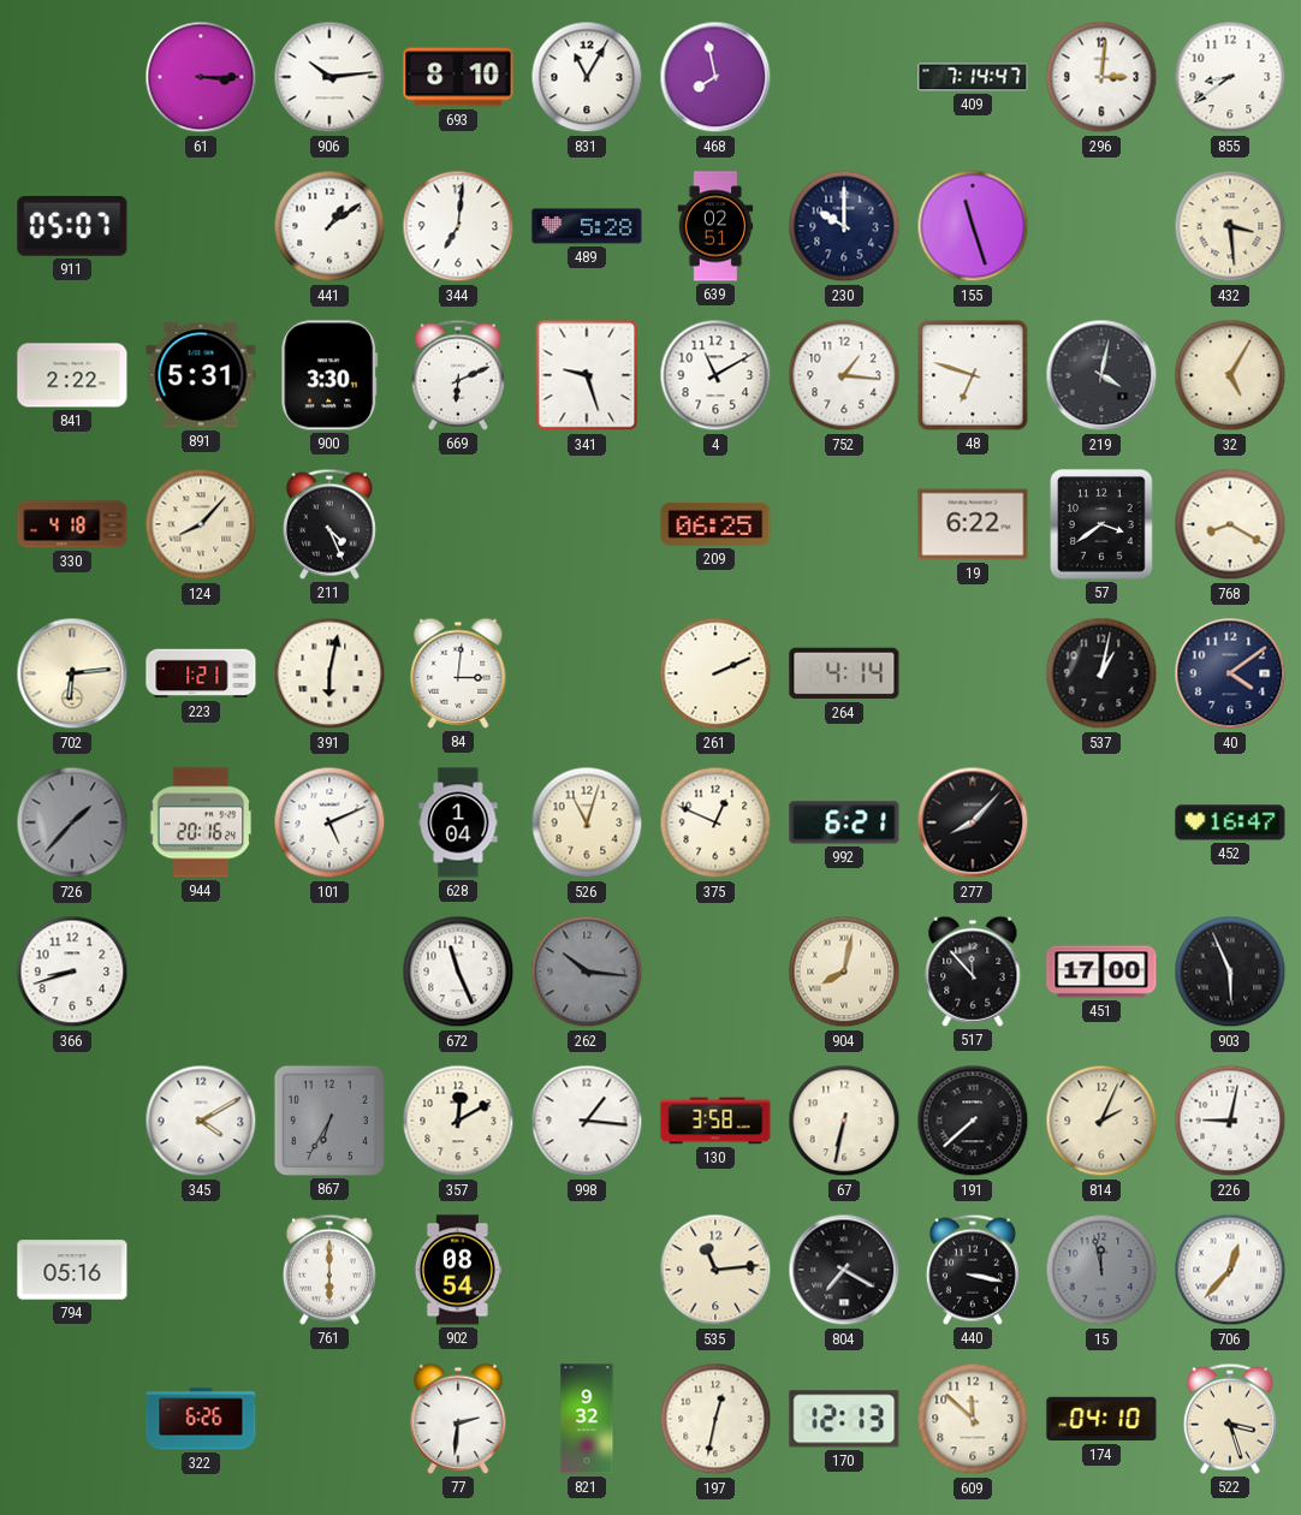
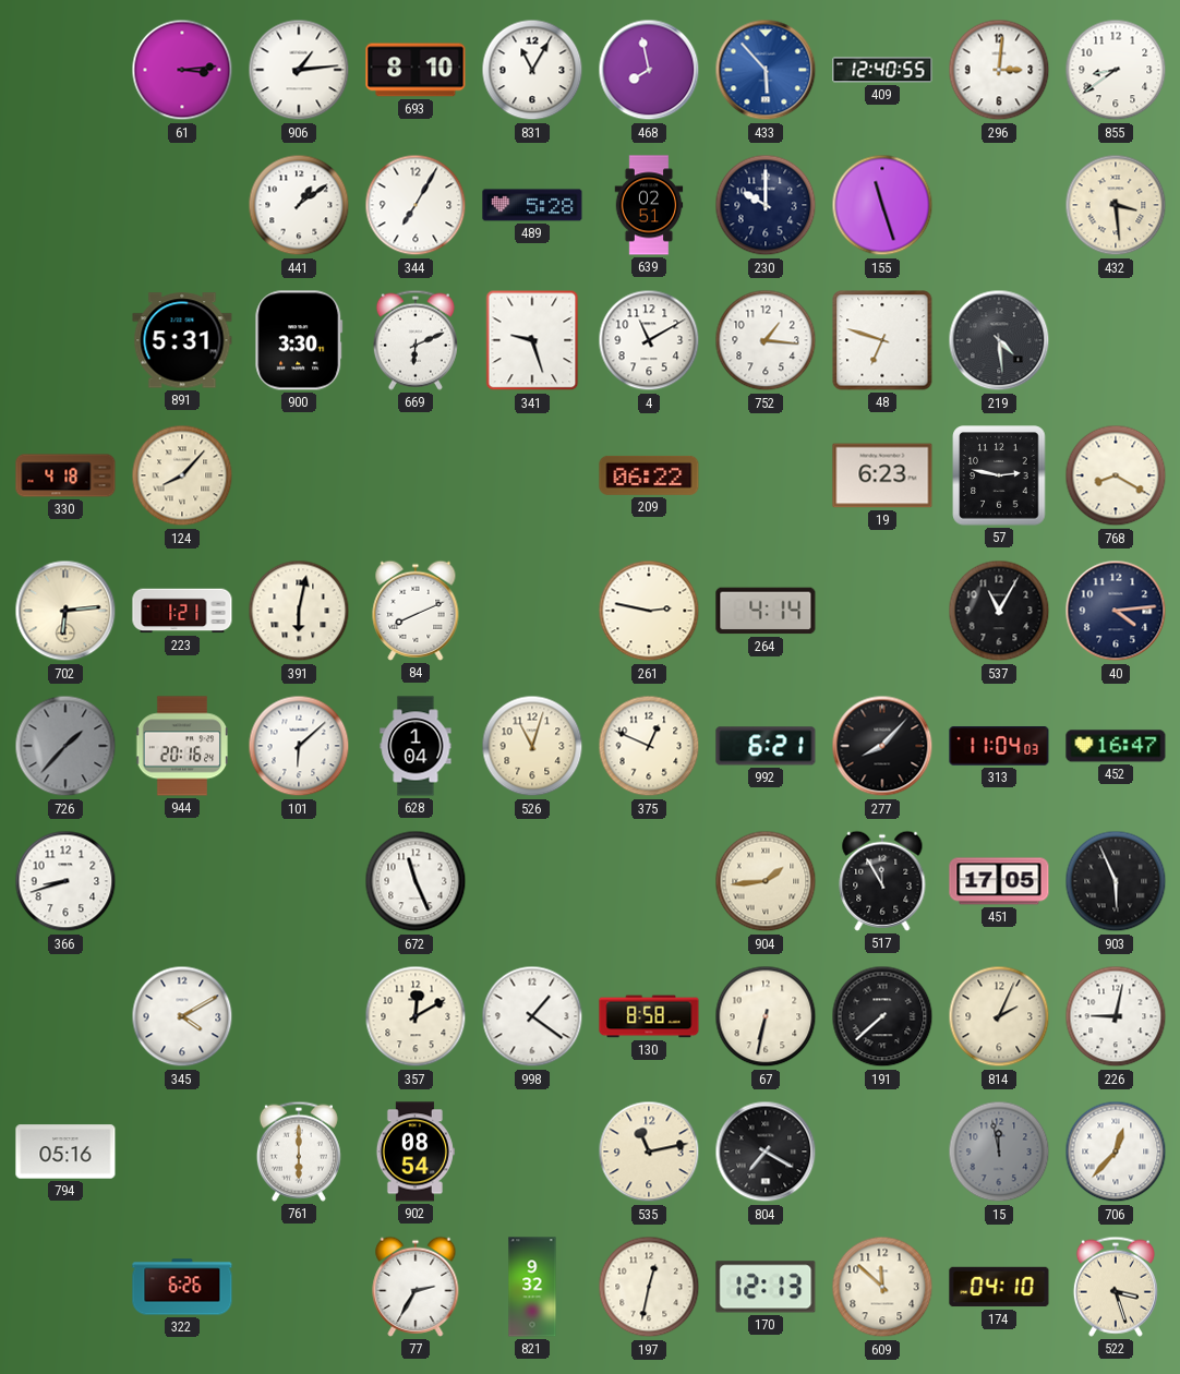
61: 3:15 -> 3:14
906: 10:14 -> 1:14
433: none -> 5:53
409: 7:14 -> 12:40
911: 05:07 -> none
344: 7:01 -> 7:05
841: 2:22 -> none
219: 4:02 -> 4:29
32: 5:05 -> none
211: 4:26 -> none
209: 06:25 -> 06:22
19: 6:22 -> 6:23
57: 3:39 -> 2:47
84: 3:01 -> 8:11
261: 2:11 -> 2:47
537: 1:02 -> 11:05
40: 4:09 -> 4:14
101: 5:11 -> 6:08
313: none -> 11:04
262: 10:16 -> none
904: 8:02 -> 1:44
517: 11:53 -> 11:55
451: 17:00 -> 17:05
867: 6:35 -> none
998: 1:16 -> 1:21
130: 3:58 -> 8:58
535: 11:14 -> 11:13
440: 3:17 -> none
77: 2:31 -> 2:35
